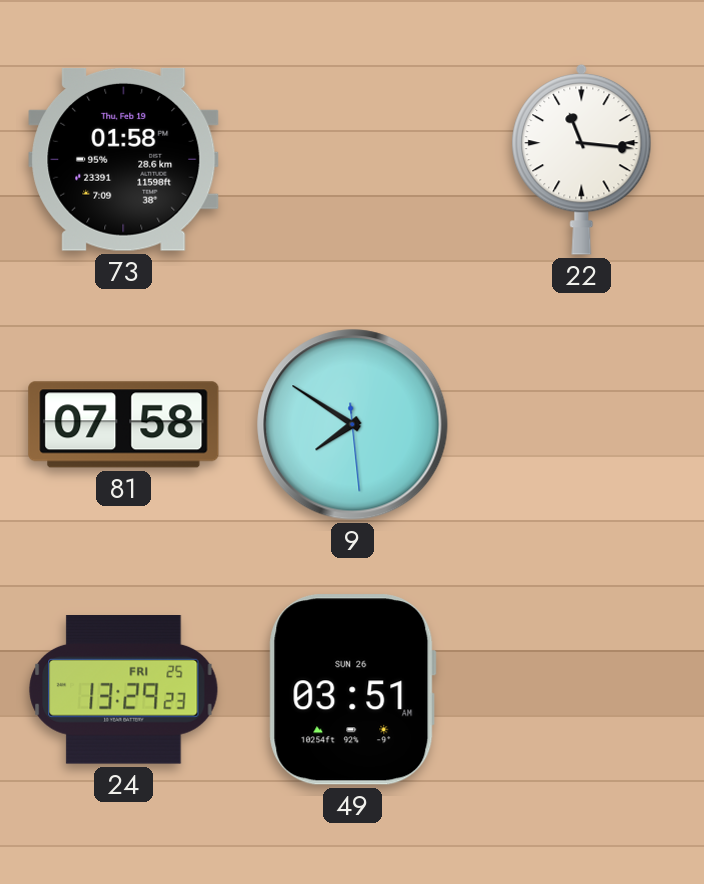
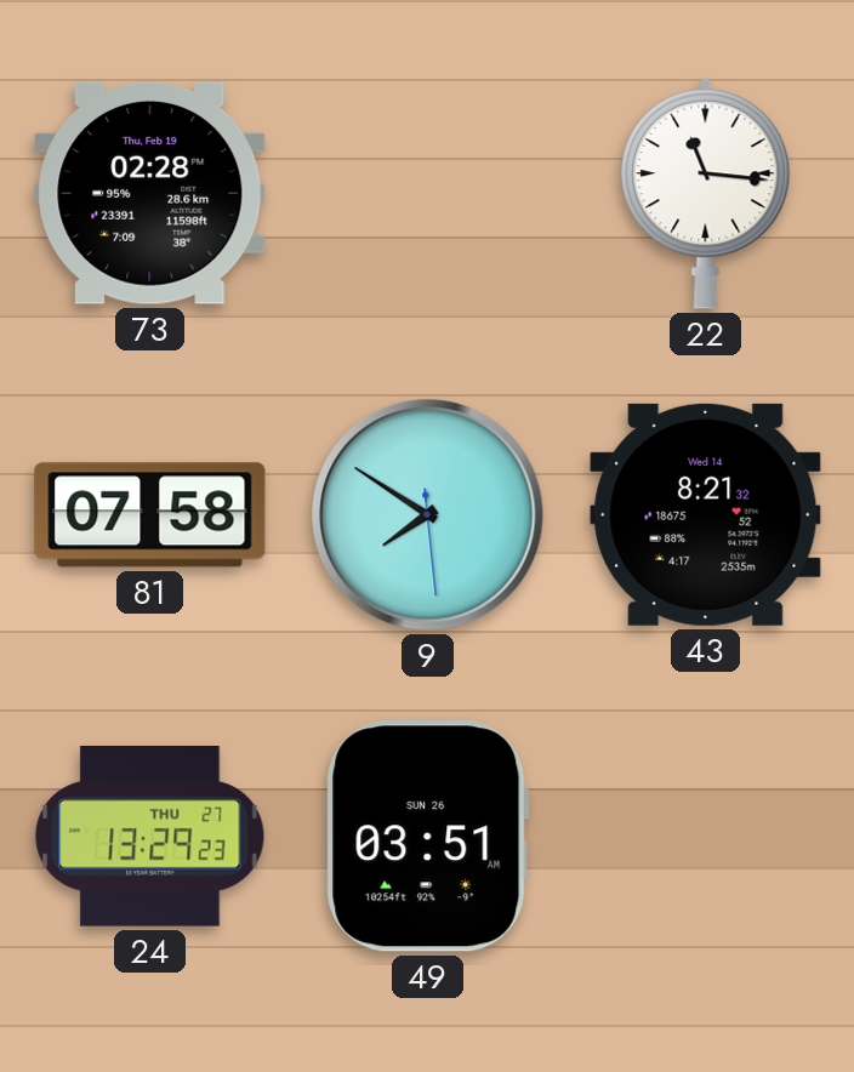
73: 01:58 -> 02:28
43: none -> 8:21
24 date: FRI 25 -> THU 27
